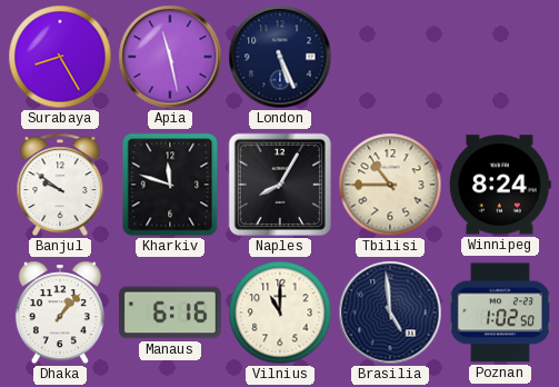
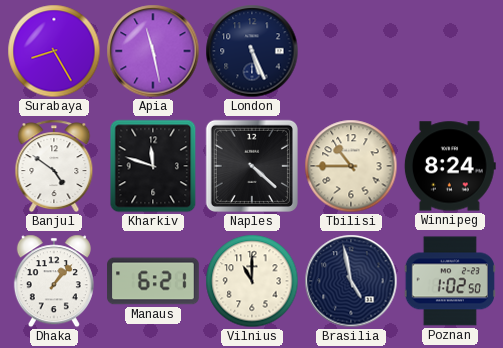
Banjul: 9:51 -> 4:51
Naples: 8:05 -> 4:22
Manaus: 6:16 -> 6:21
Brasilia: 4:59 -> 4:58
